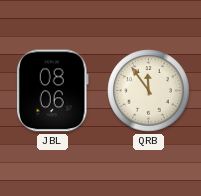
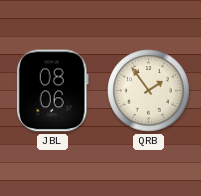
QRB: 11:54 -> 1:54
